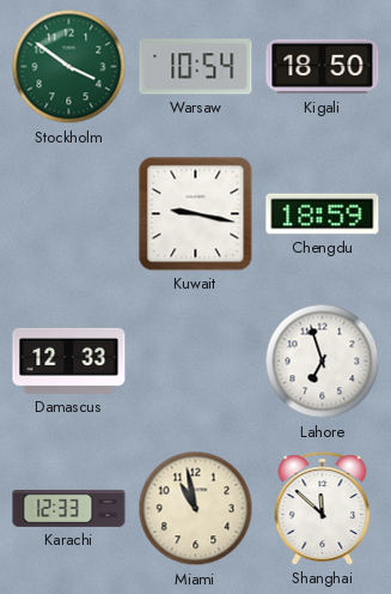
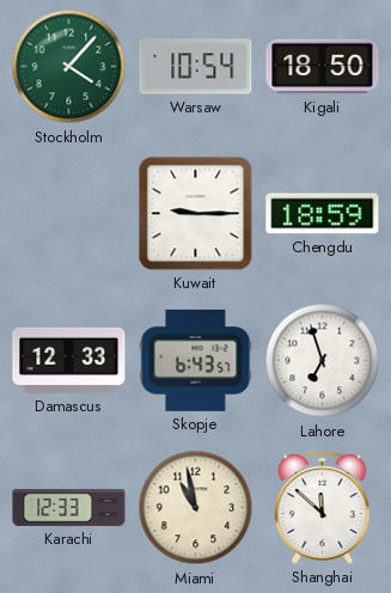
Stockholm: 3:51 -> 4:07
Kuwait: 9:17 -> 9:15
Skopje: none -> 6:43
